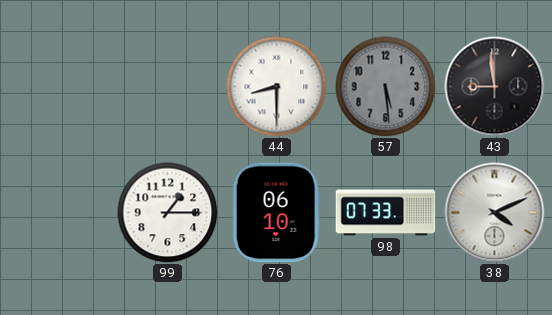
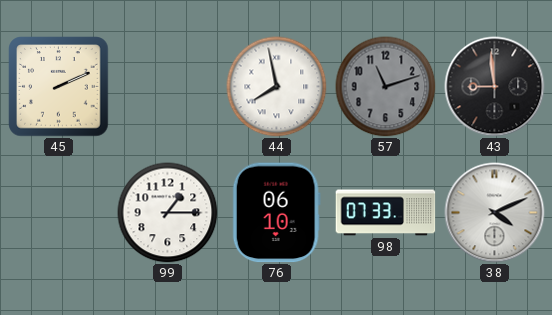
45: none -> 2:11
44: 8:30 -> 7:58
57: 5:29 -> 11:12
